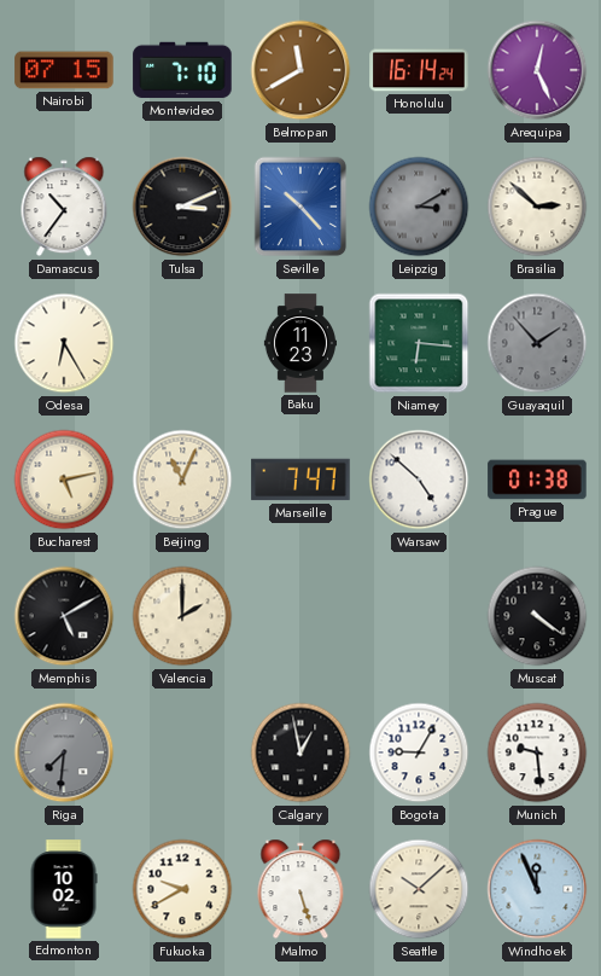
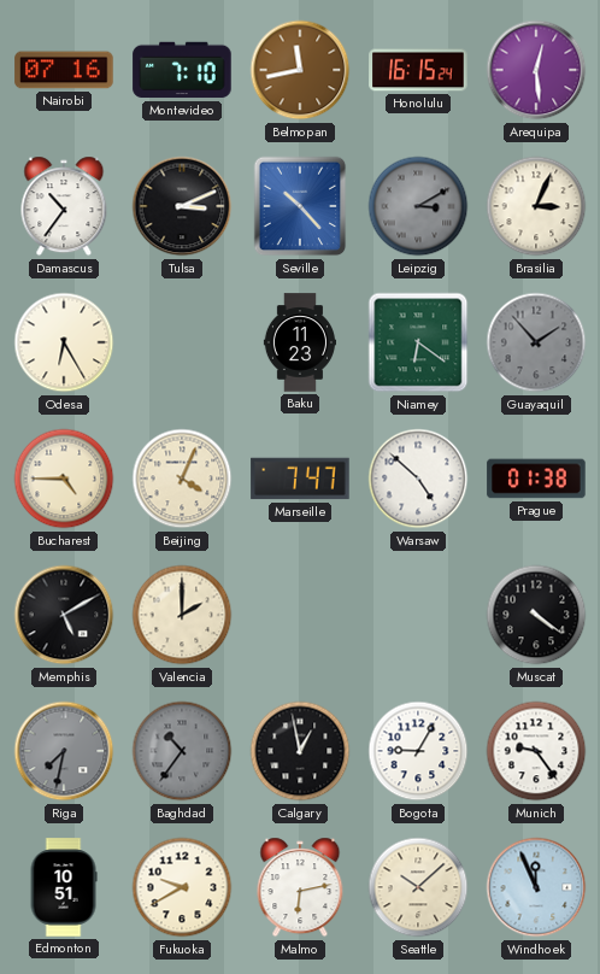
Nairobi: 07:15 -> 07:16
Belmopan: 11:40 -> 11:43
Honolulu: 16:14 -> 16:15
Arequipa: 12:26 -> 12:29
Brasilia: 2:52 -> 3:04
Niamey: 6:16 -> 6:21
Bucharest: 5:13 -> 4:45
Beijing: 11:04 -> 4:04
Riga: 7:31 -> 7:32
Baghdad: none -> 10:36
Munich: 9:29 -> 9:24
Edmonton: 10:02 -> 10:51
Malmo: 5:27 -> 6:13
